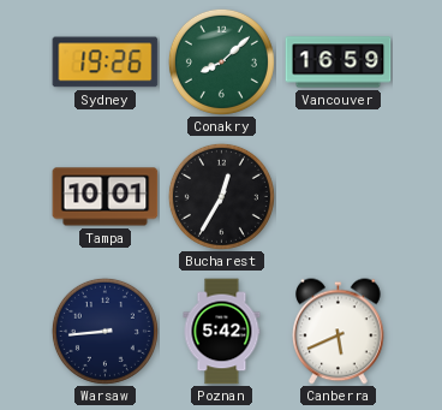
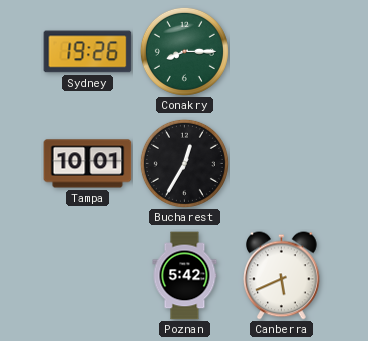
Conakry: 8:08 -> 8:15
Vancouver: 16:59 -> none
Warsaw: 8:44 -> none
